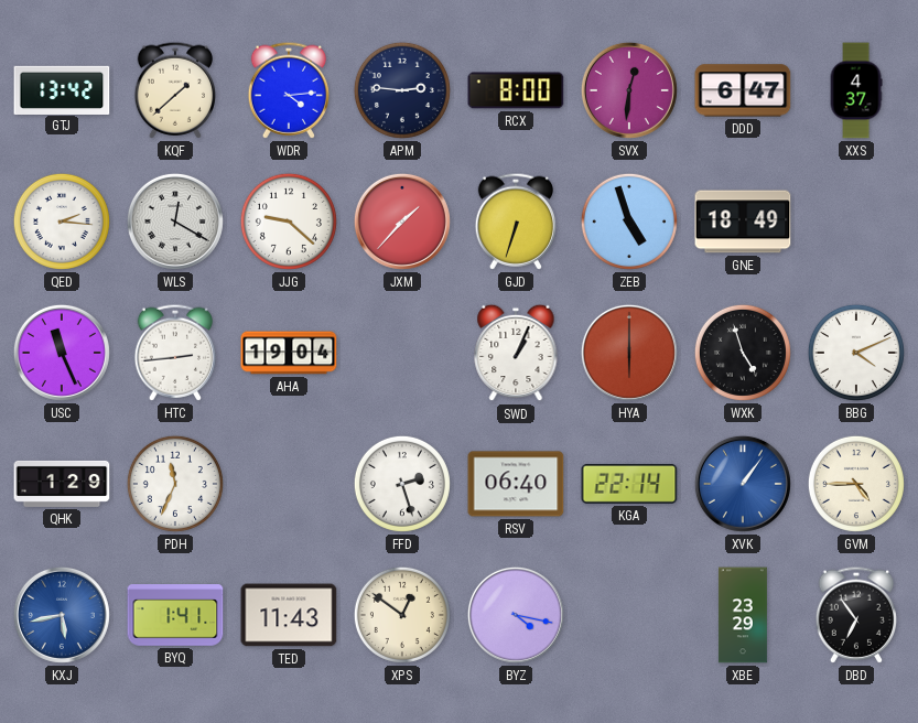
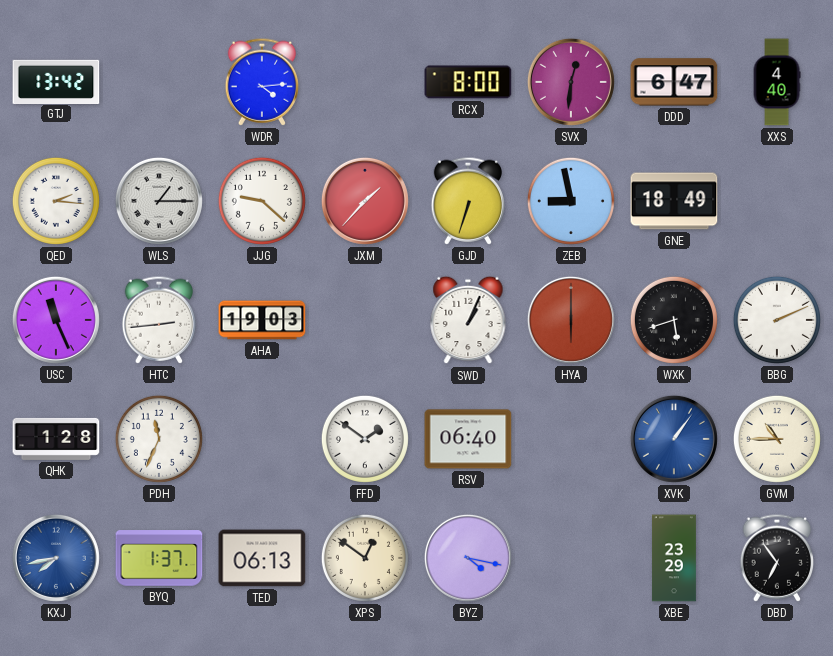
KQF: 1:38 -> none
APM: 2:46 -> none
XXS: 4:37 -> 4:40
WLS: 12:20 -> 1:15
ZEB: 4:57 -> 8:58
AHA: 19:04 -> 19:03
WXK: 4:57 -> 5:42
BBG: 4:11 -> 2:11
QHK: 1:29 -> 1:28
FFD: 2:27 -> 1:51
KGA: 22:14 -> none
GVM: 4:45 -> 10:45
KXJ: 5:43 -> 7:43
BYQ: 1:41 -> 1:37
TED: 11:43 -> 06:13
